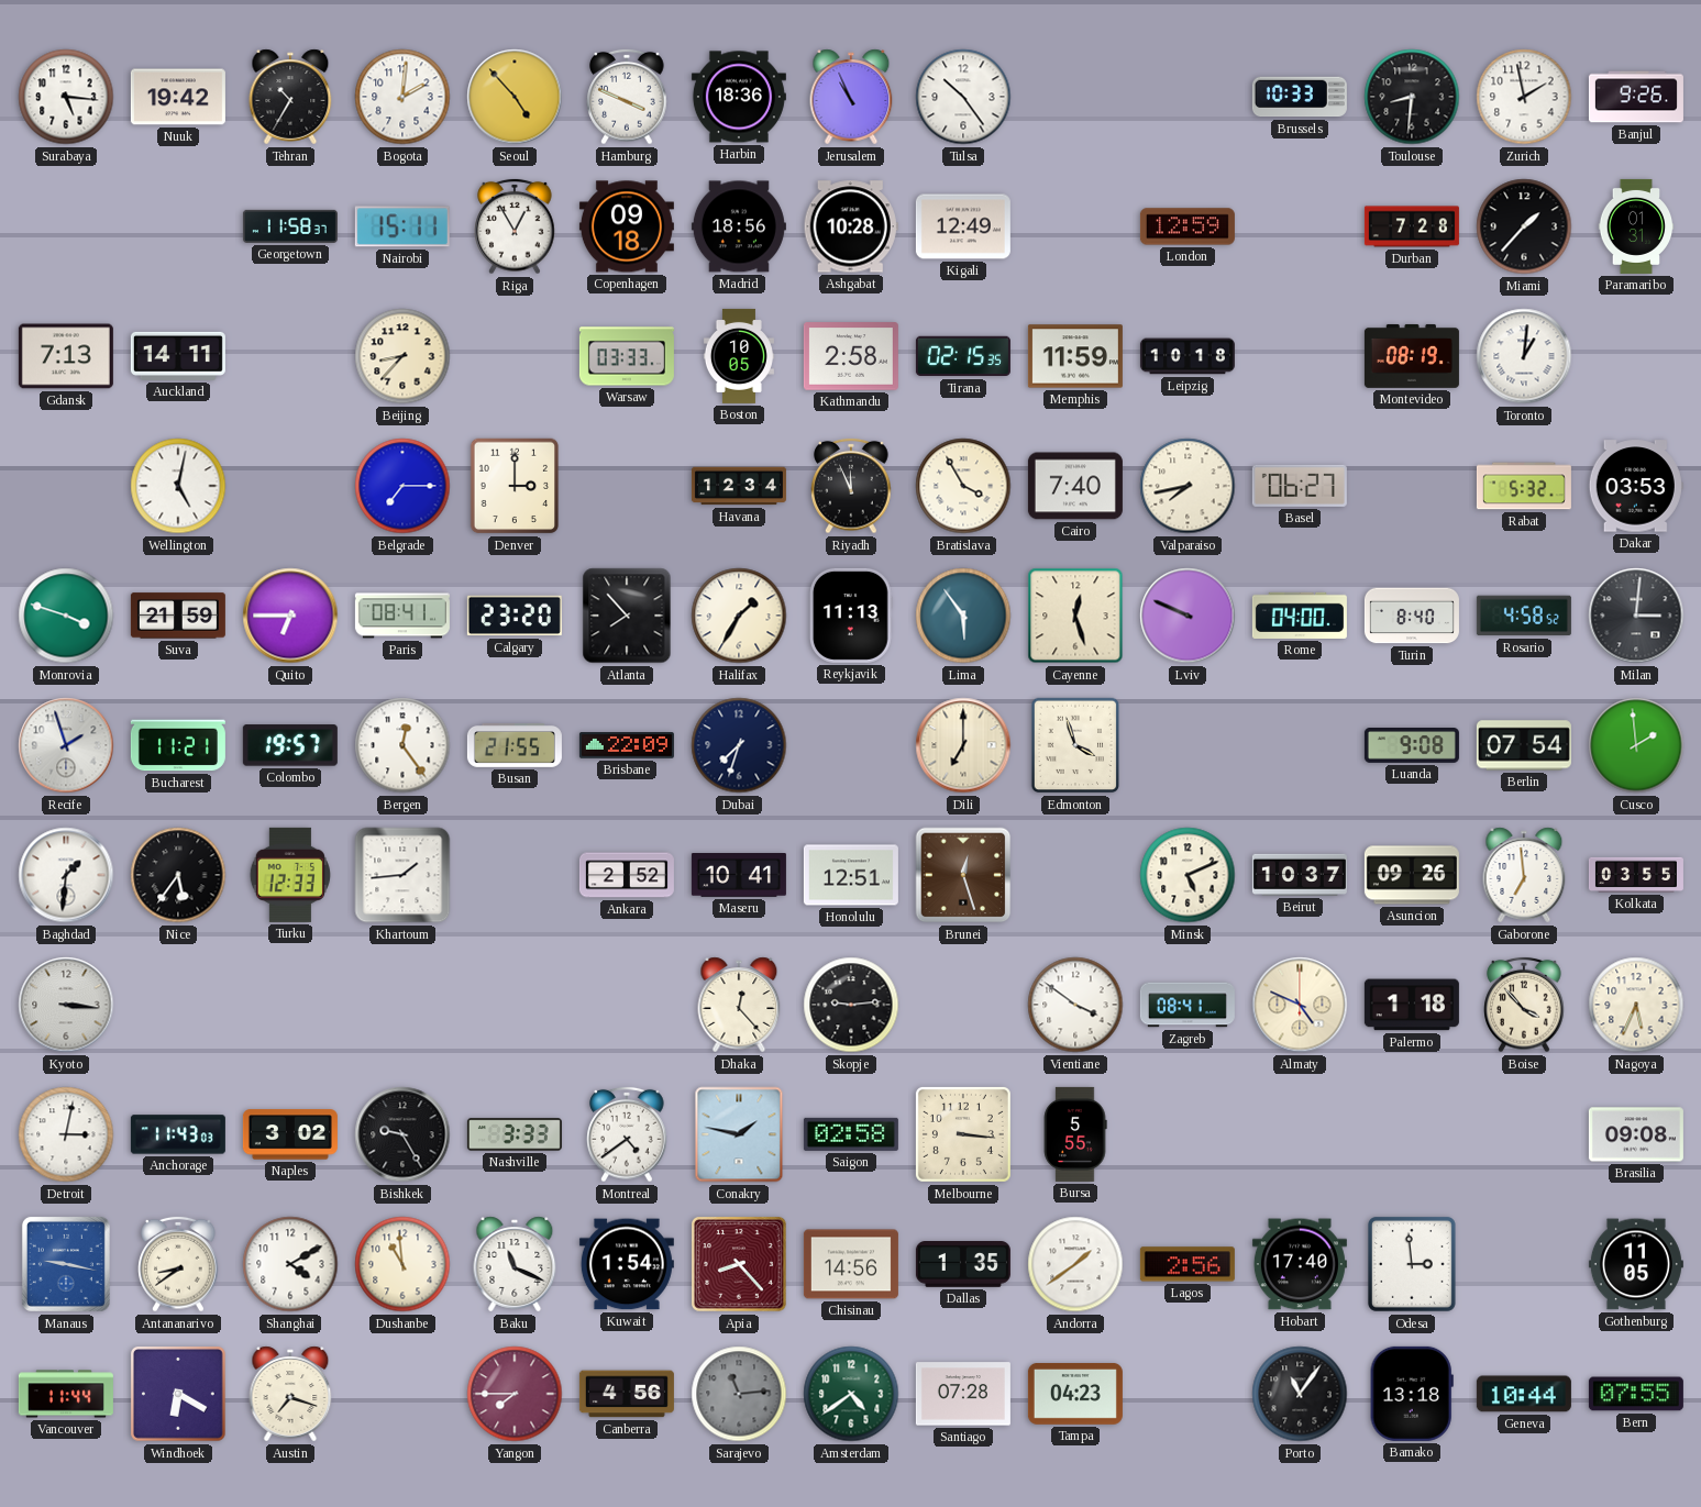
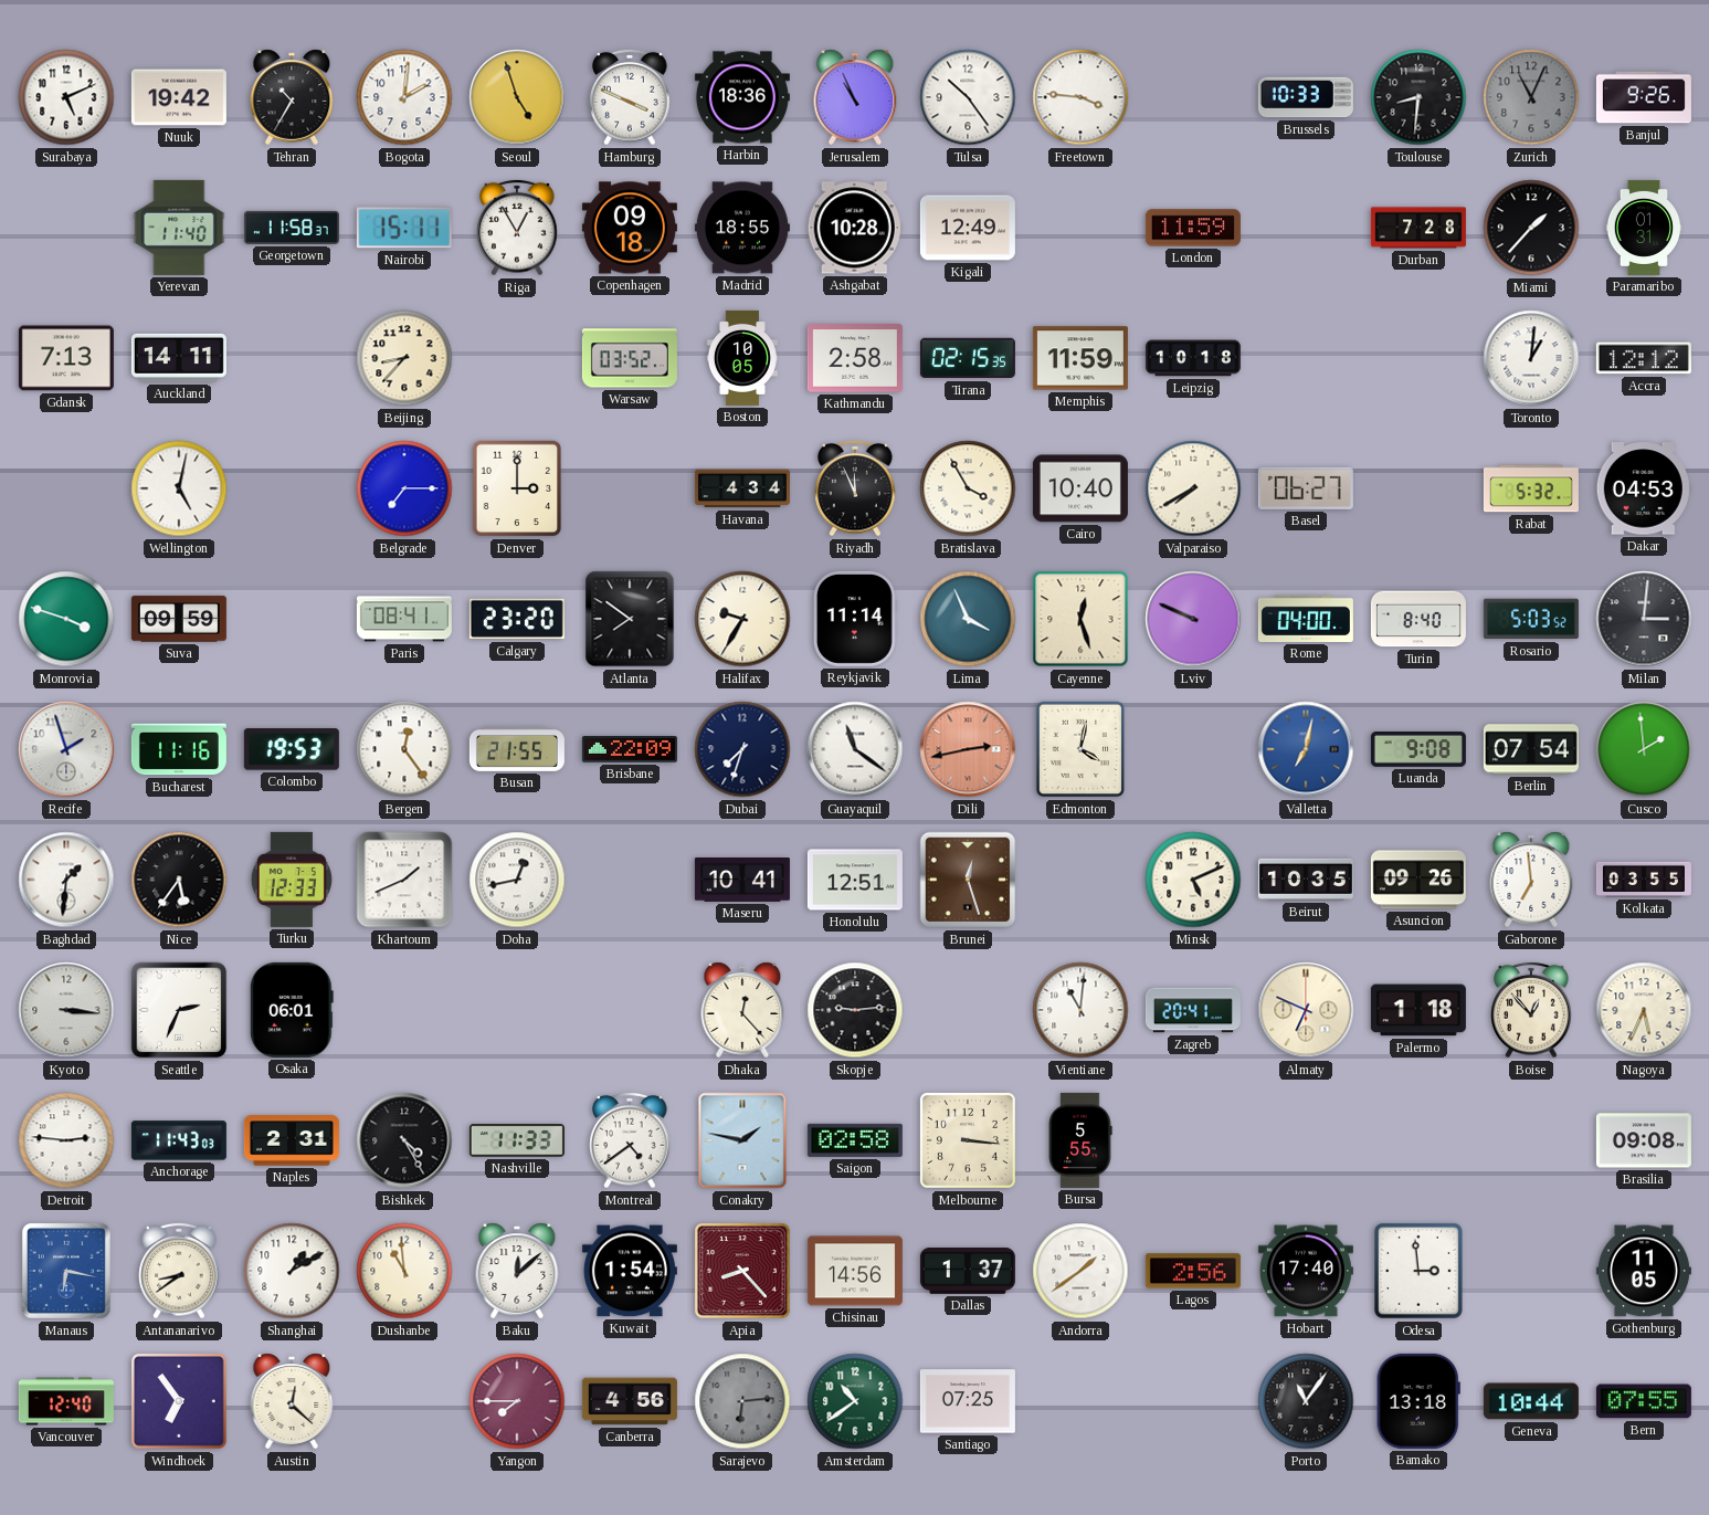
Surabaya: 5:16 -> 5:11
Seoul: 4:53 -> 4:57
Freetown: none -> 3:46
Zurich: 1:58 -> 11:04
Zurich dial: white -> grey
Yerevan: none -> 11:40
Madrid: 18:56 -> 18:55
London: 12:59 -> 11:59
Warsaw: 03:33 -> 03:52
Montevideo: 08:19 -> none
Accra: none -> 12:12
Havana: 12:34 -> 4:34
Cairo: 7:40 -> 10:40
Valparaiso: 7:43 -> 7:40
Dakar: 03:53 -> 04:53
Suva: 21:59 -> 09:59
Quito: 6:45 -> none
Atlanta: 7:53 -> 7:51
Halifax: 1:35 -> 9:35
Reykjavik: 11:13 -> 11:14
Lima: 5:54 -> 3:56
Rosario: 4:58 -> 5:03
Bucharest: 11:21 -> 11:16
Colombo: 19:57 -> 19:53
Guayaquil: none -> 11:21
Dili: 7:00 -> 2:43
Dili dial: cream -> salmon
Edmonton: 3:57 -> 4:02
Valletta: none -> 7:02
Khartoum: 1:44 -> 1:41
Doha: none -> 12:43
Ankara: 2:52 -> none
Beirut: 10:37 -> 10:35
Seattle: none -> 2:34
Osaka: none -> 06:01
Vientiane: 3:51 -> 11:01
Zagreb: 08:41 -> 20:41
Almaty: 4:49 -> 6:49
Boise: 3:53 -> 12:53
Detroit: 3:02 -> 2:46
Naples: 3:02 -> 2:31
Bishkek: 9:25 -> 4:25
Nashville: 3:33 -> 11:33
Manaus: 9:17 -> 6:17
Shanghai: 4:10 -> 1:10
Baku: 11:19 -> 12:08
Dallas: 1:35 -> 1:37
Vancouver: 11:44 -> 12:40
Windhoek: 6:20 -> 6:54
Austin: 7:18 -> 12:22
Sarajevo: 11:14 -> 6:14
Amsterdam: 4:39 -> 10:39
Santiago: 07:28 -> 07:25
Tampa: 04:23 -> none
